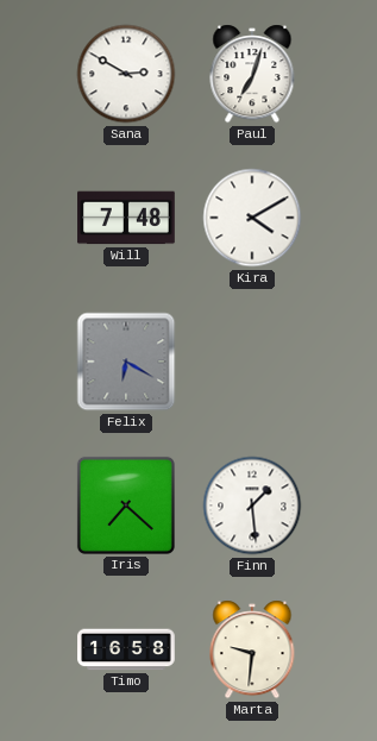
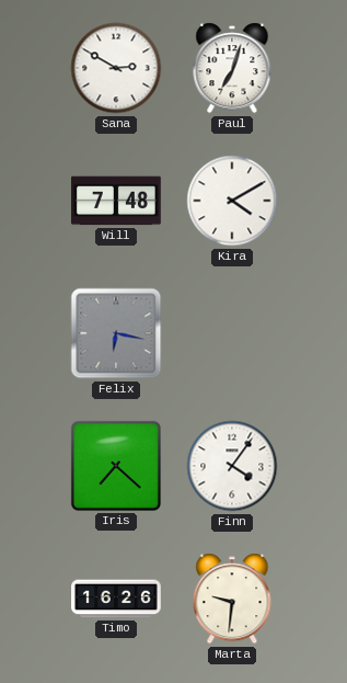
Felix: 6:20 -> 6:17
Finn: 1:29 -> 4:06
Timo: 16:58 -> 16:26
